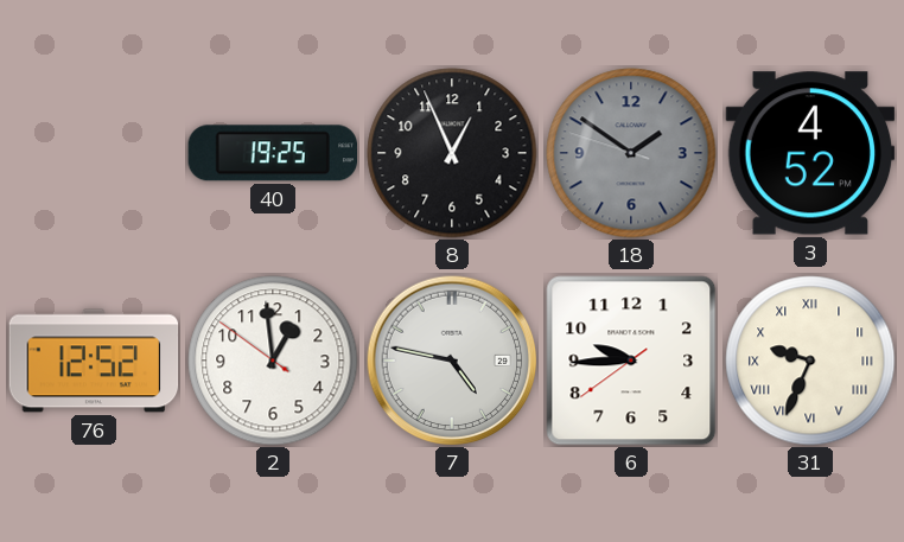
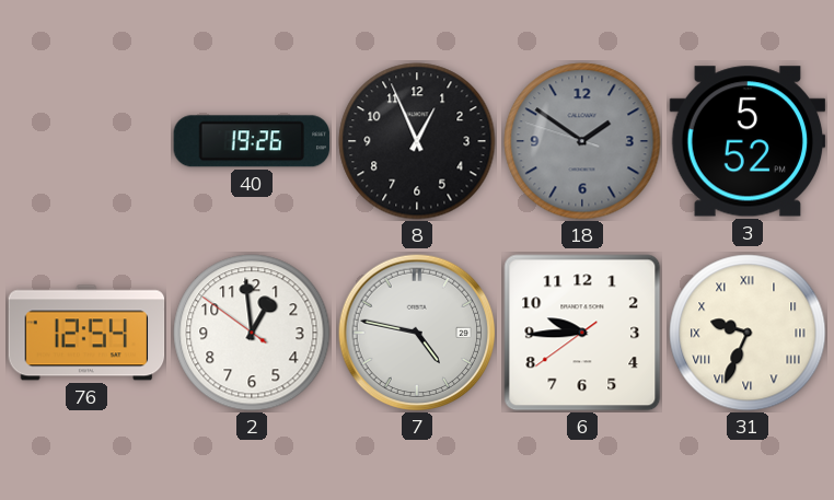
40: 19:25 -> 19:26
3: 4:52 -> 5:52
76: 12:52 -> 12:54
